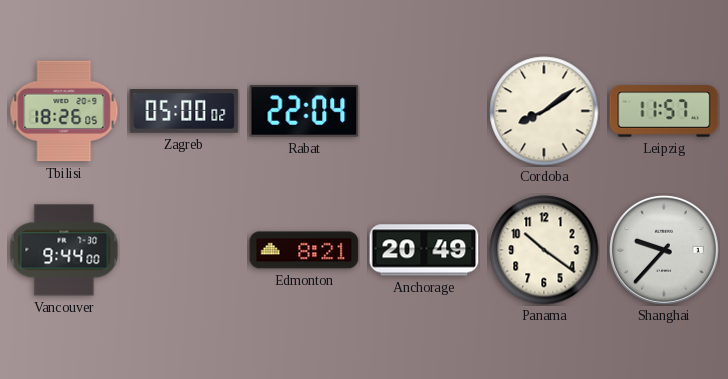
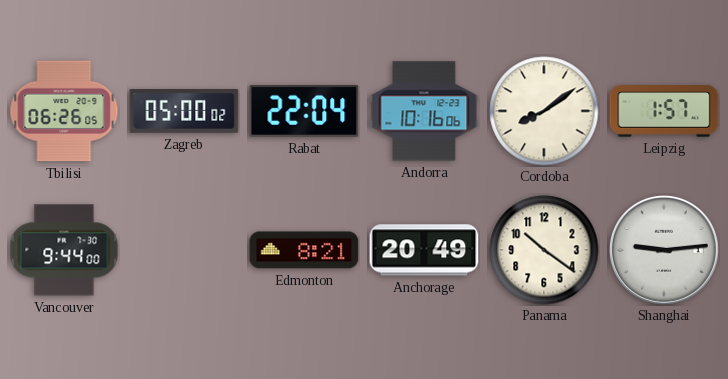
Tbilisi: 18:26 -> 06:26
Andorra: none -> 10:16
Leipzig: 11:57 -> 1:57
Shanghai: 9:37 -> 9:14
